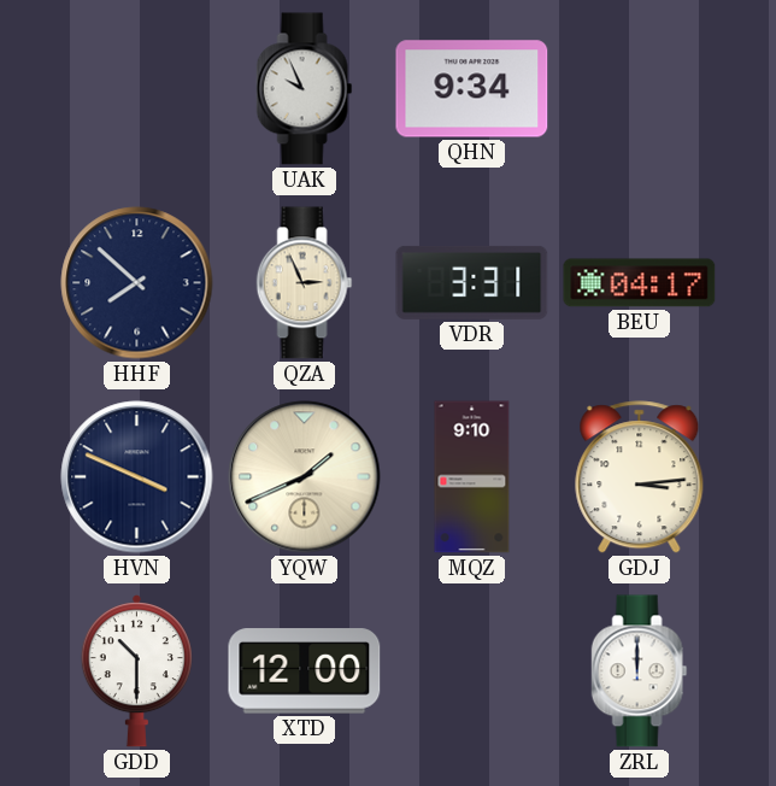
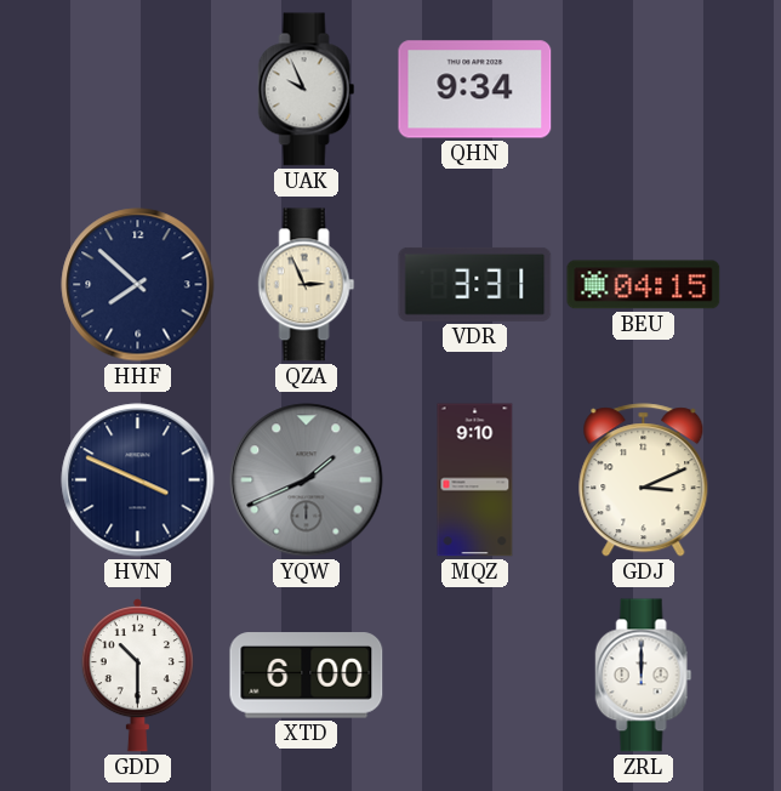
BEU: 04:17 -> 04:15
YQW dial: cream -> grey
GDJ: 3:14 -> 3:11
XTD: 12:00 -> 6:00
